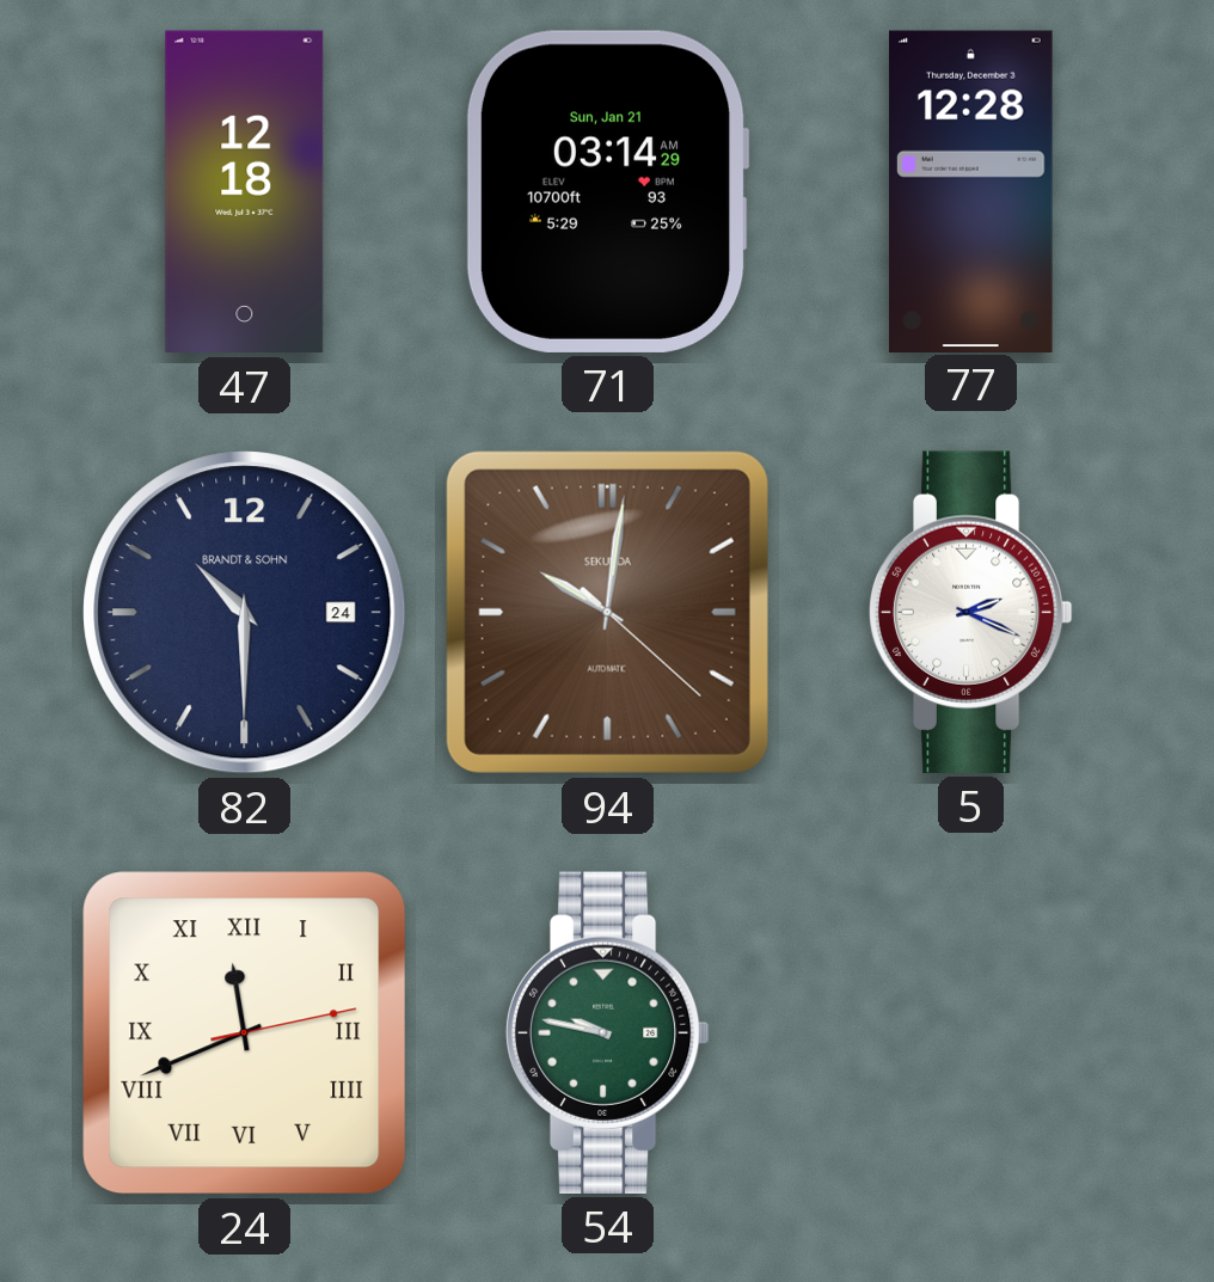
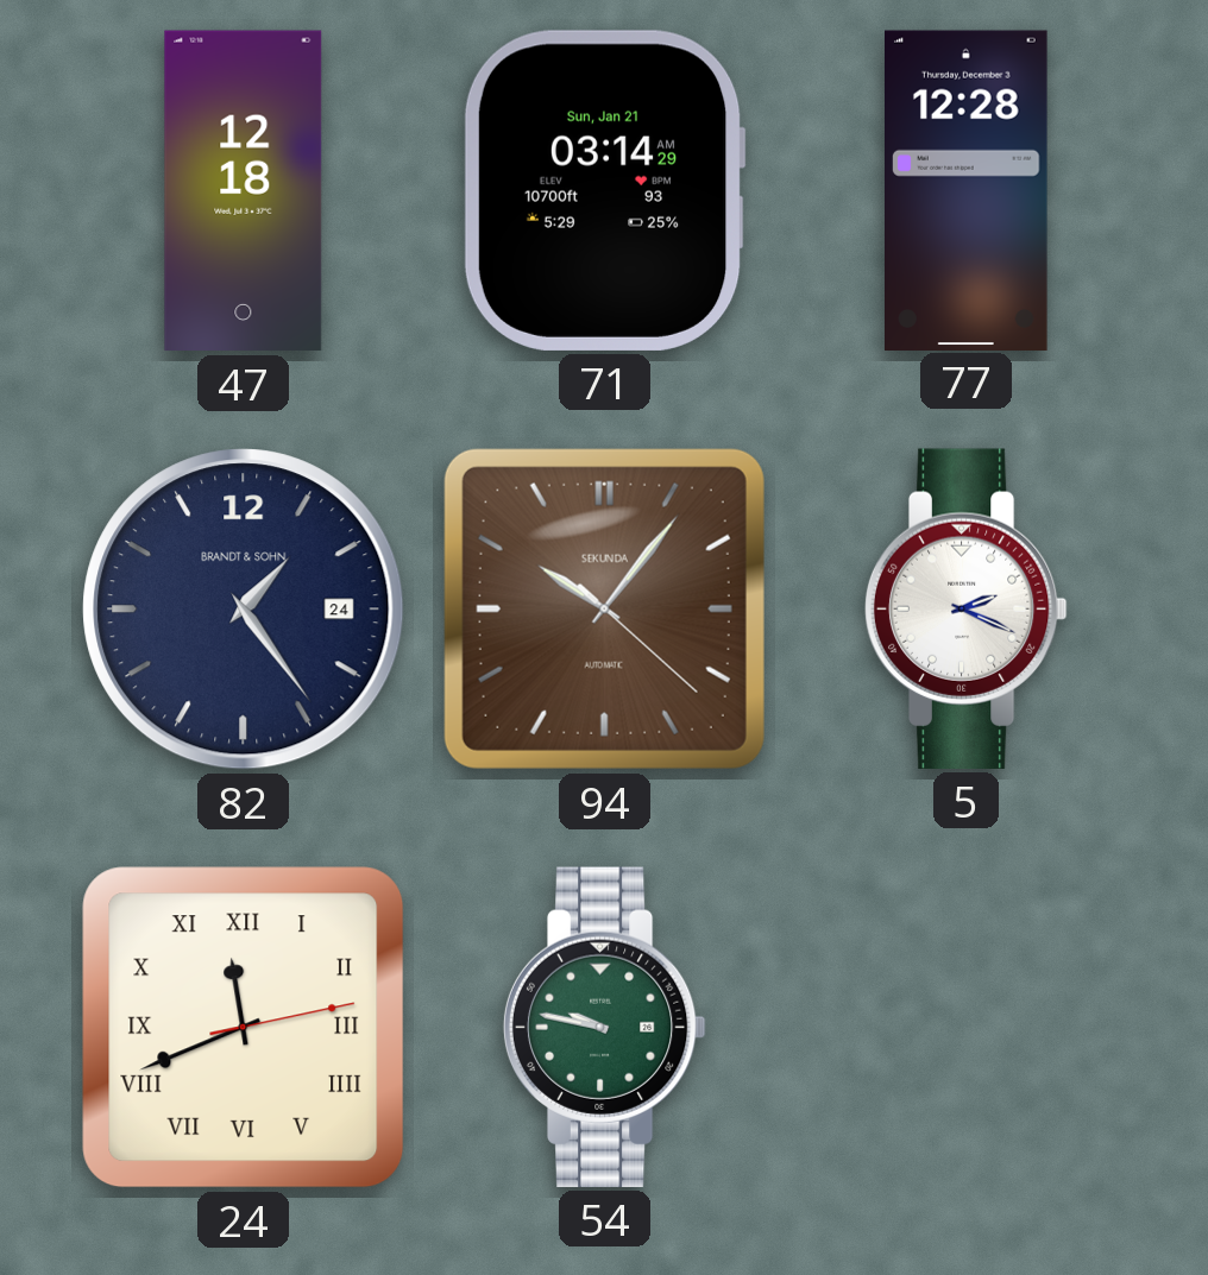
82: 10:30 -> 1:24
94: 10:01 -> 10:06
